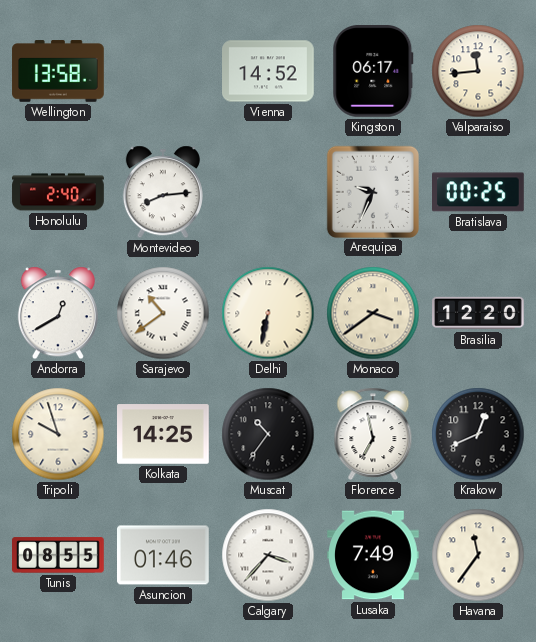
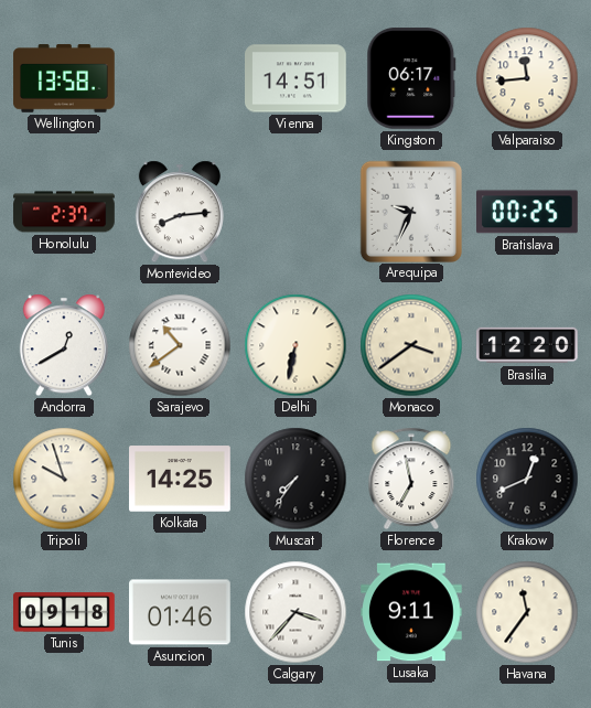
Vienna: 14:52 -> 14:51
Honolulu: 2:40 -> 2:37
Muscat: 10:36 -> 7:36
Tunis: 08:55 -> 09:18
Lusaka: 7:49 -> 9:11
